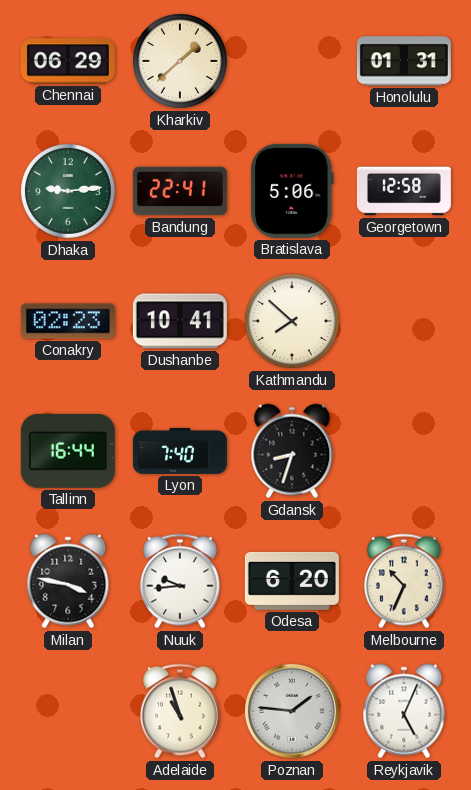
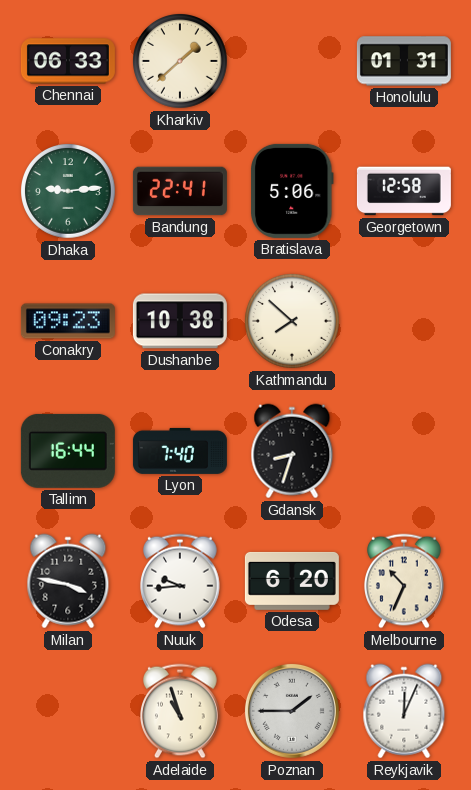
Chennai: 06:29 -> 06:33
Conakry: 02:23 -> 09:23
Dushanbe: 10:41 -> 10:38
Poznan: 1:46 -> 1:45
Reykjavik: 5:04 -> 12:04
